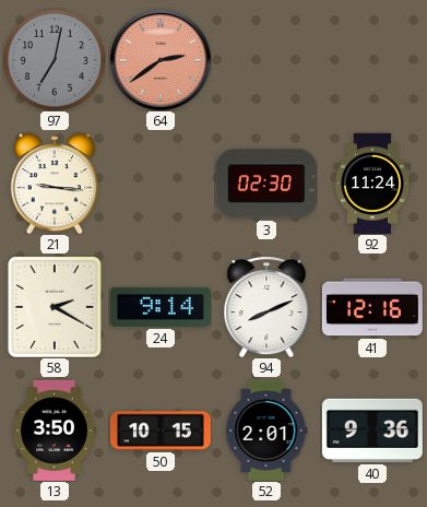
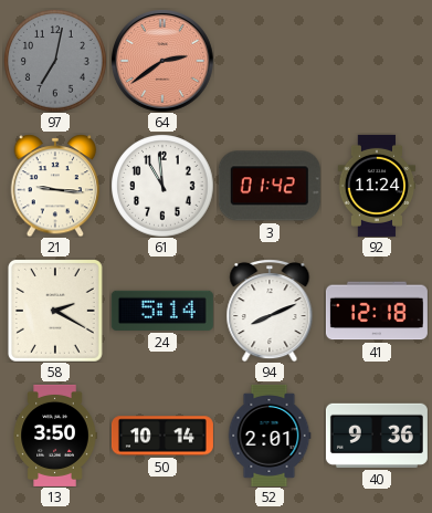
61: none -> 10:59
3: 02:30 -> 01:42
24: 9:14 -> 5:14
41: 12:16 -> 12:18
50: 10:15 -> 10:14
